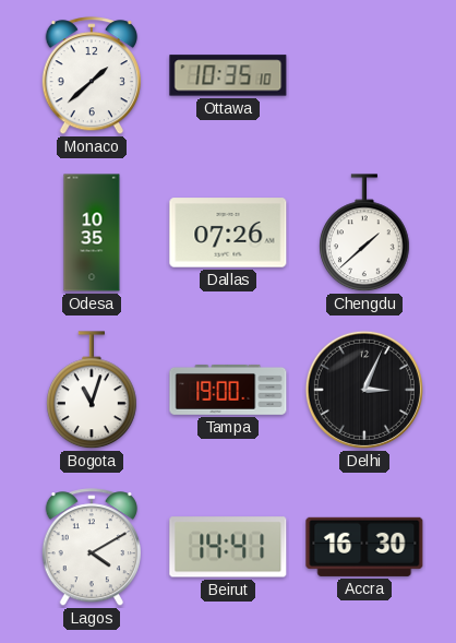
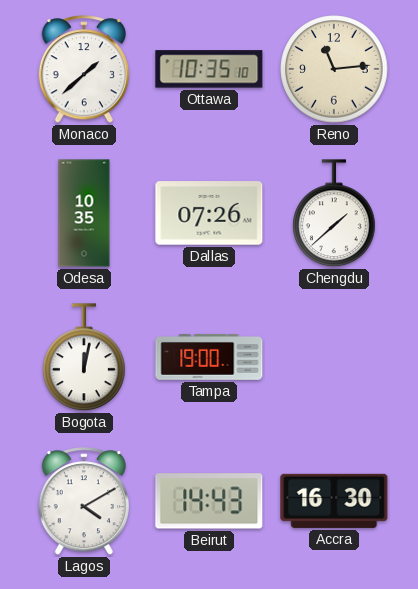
Reno: none -> 11:14
Bogota: 11:03 -> 12:02
Delhi: 3:04 -> none
Beirut: 14:41 -> 14:43
